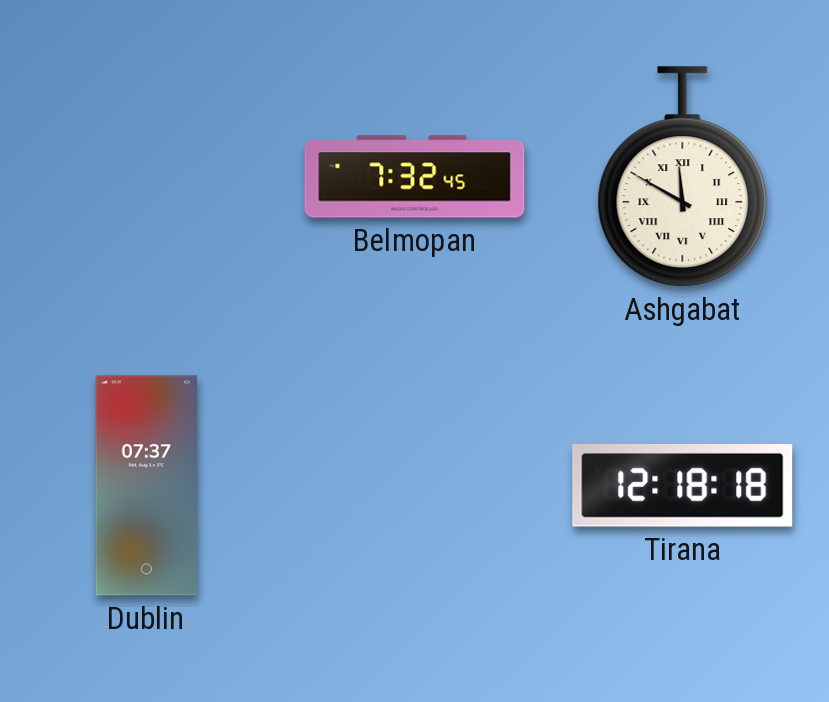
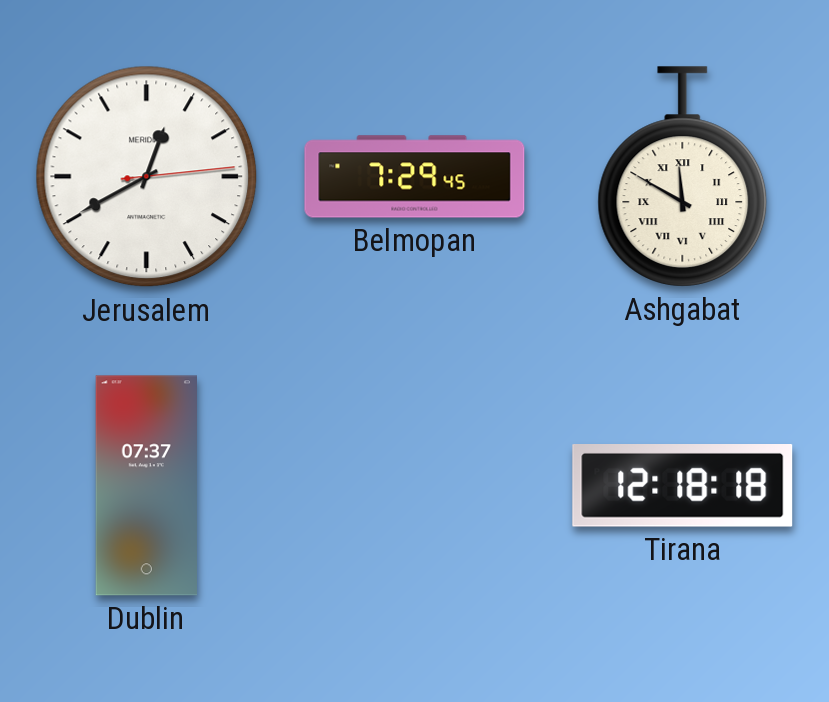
Jerusalem: none -> 12:40
Belmopan: 7:32 -> 7:29
